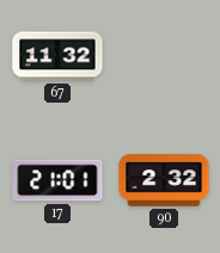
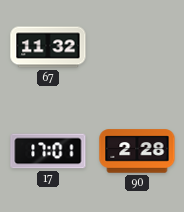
17: 21:01 -> 17:01
90: 2:32 -> 2:28
